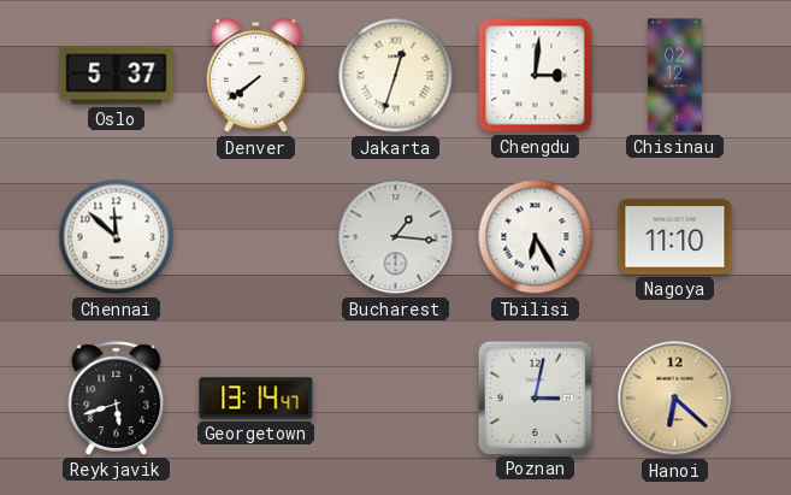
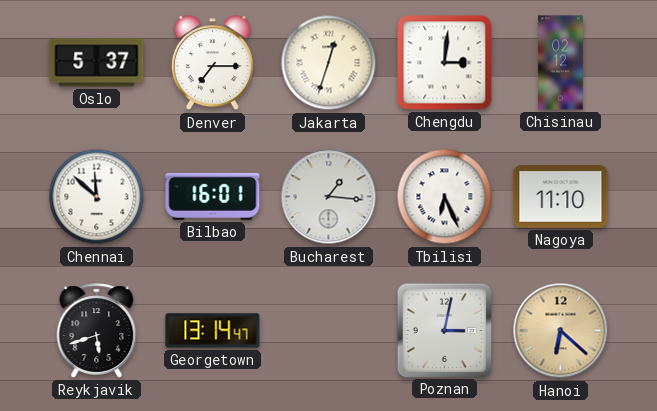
Denver: 7:39 -> 7:15
Bilbao: none -> 16:01
Tbilisi: 6:25 -> 6:26
